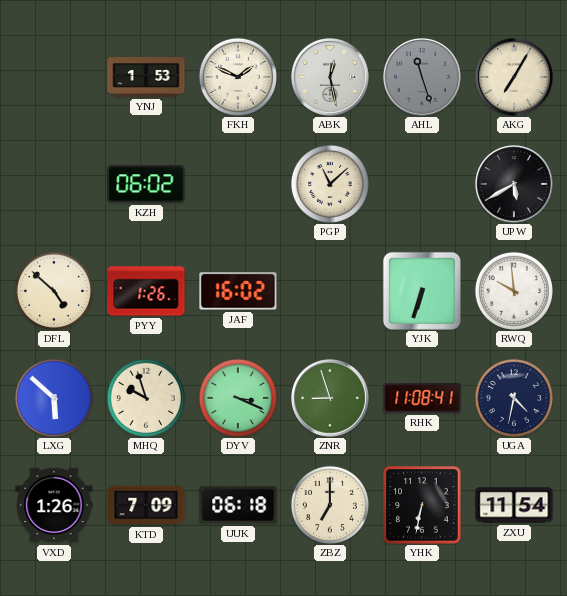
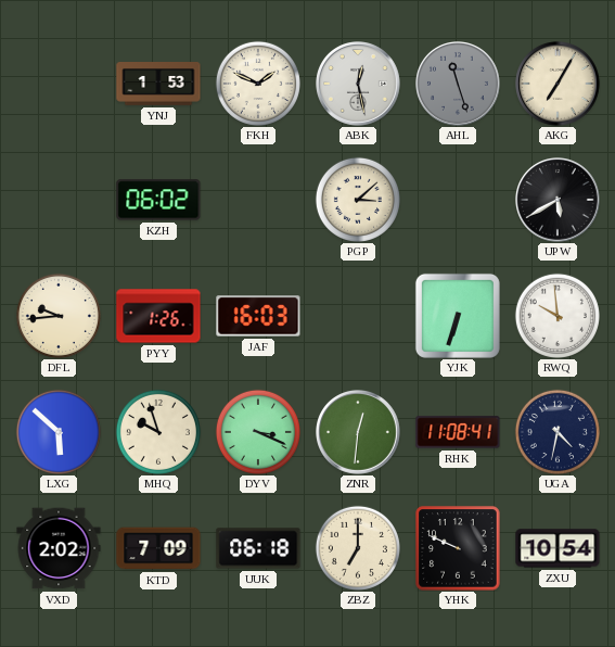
PGP: 11:08 -> 3:08
DFL: 4:52 -> 9:44
JAF: 16:02 -> 16:03
ZNR: 8:57 -> 12:31
VXD: 1:26 -> 2:02
YHK: 6:32 -> 9:49
ZXU: 11:54 -> 10:54
